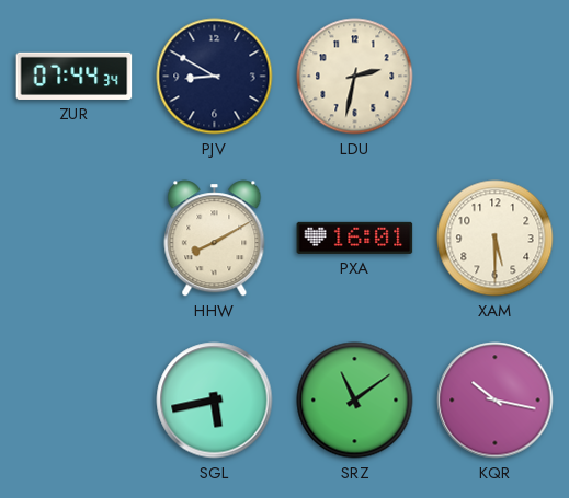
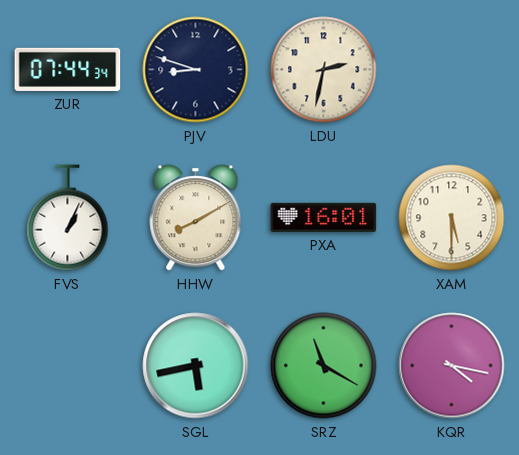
PJV: 8:50 -> 8:48
FVS: none -> 1:04
SRZ: 11:09 -> 11:20
KQR: 10:17 -> 4:17
